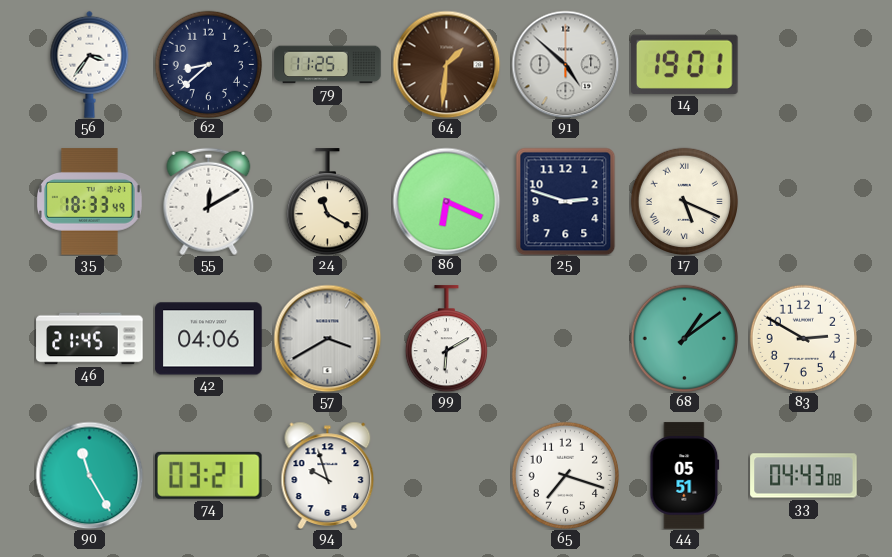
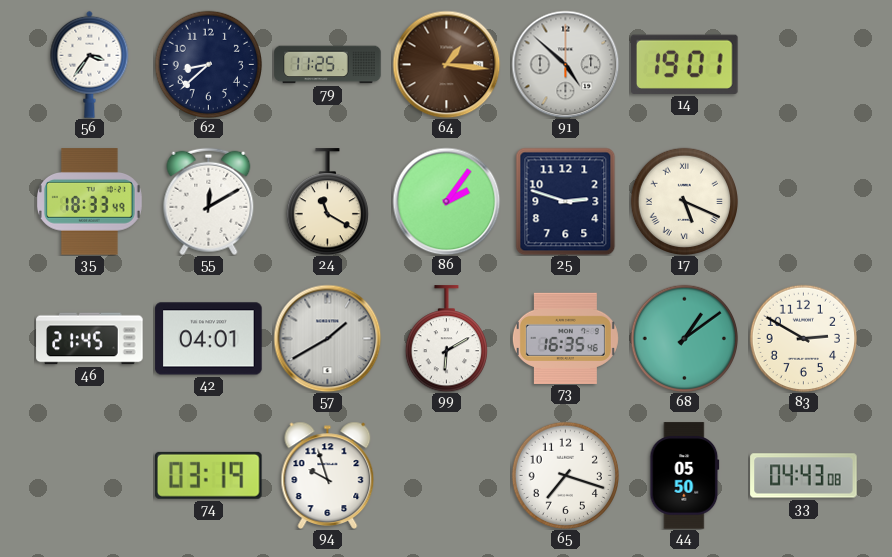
64: 1:31 -> 1:16
86: 6:19 -> 2:06
42: 04:06 -> 04:01
57: 3:40 -> 1:40
73: none -> 16:35
90: 11:25 -> none
74: 03:21 -> 03:19
44: 05:51 -> 05:50
